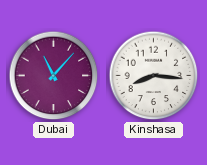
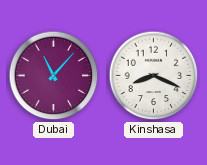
Kinshasa: 8:16 -> 8:19
